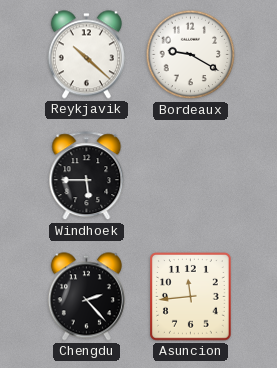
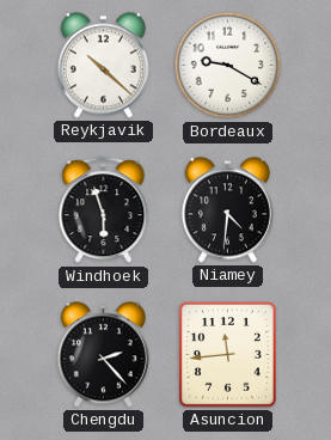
Windhoek: 5:45 -> 5:57
Niamey: none -> 4:31
